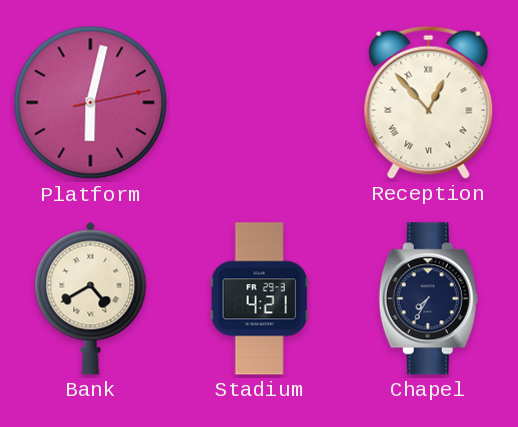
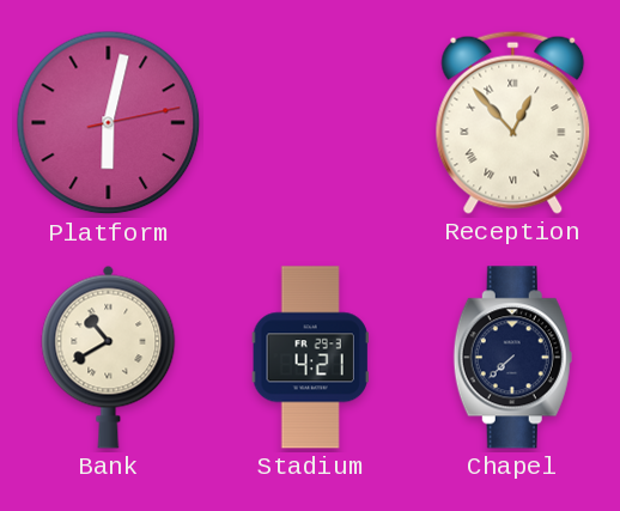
Bank: 4:40 -> 10:40
Chapel: 7:35 -> 7:38
